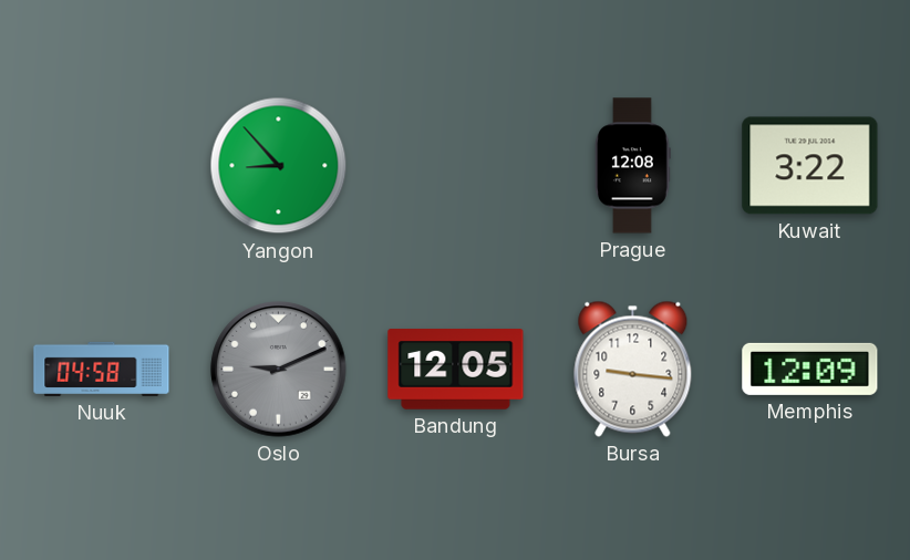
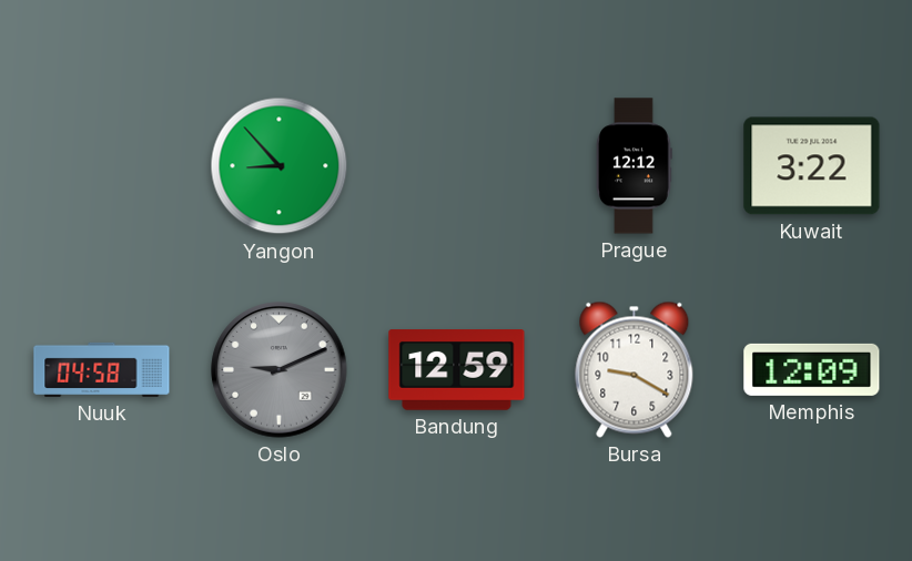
Prague: 12:08 -> 12:12
Bandung: 12:05 -> 12:59
Bursa: 9:16 -> 9:20
